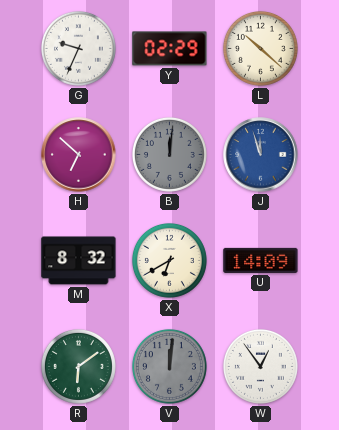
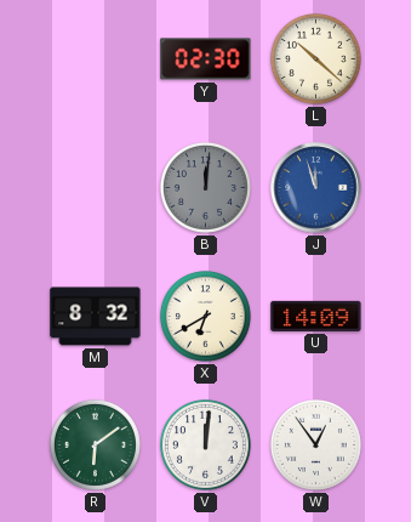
G: 9:34 -> none
Y: 02:29 -> 02:30
H: 6:52 -> none
V dial: grey -> white
